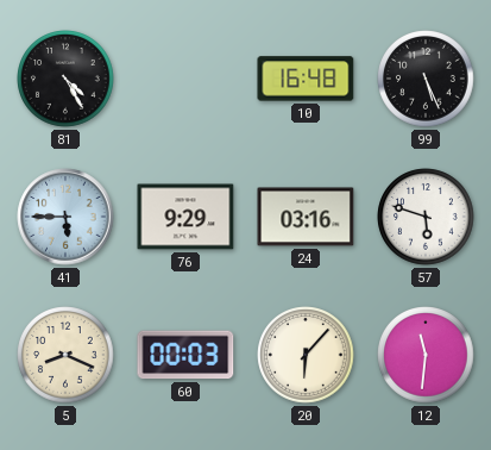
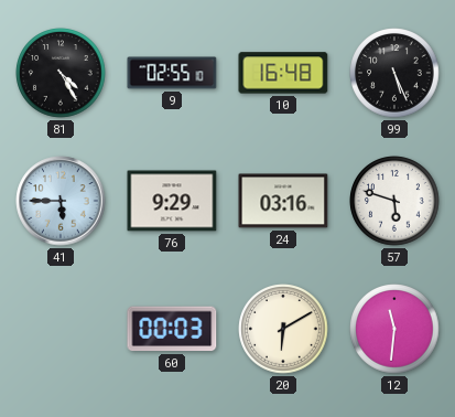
9: none -> 02:55
5: 8:19 -> none
20: 6:07 -> 6:10
